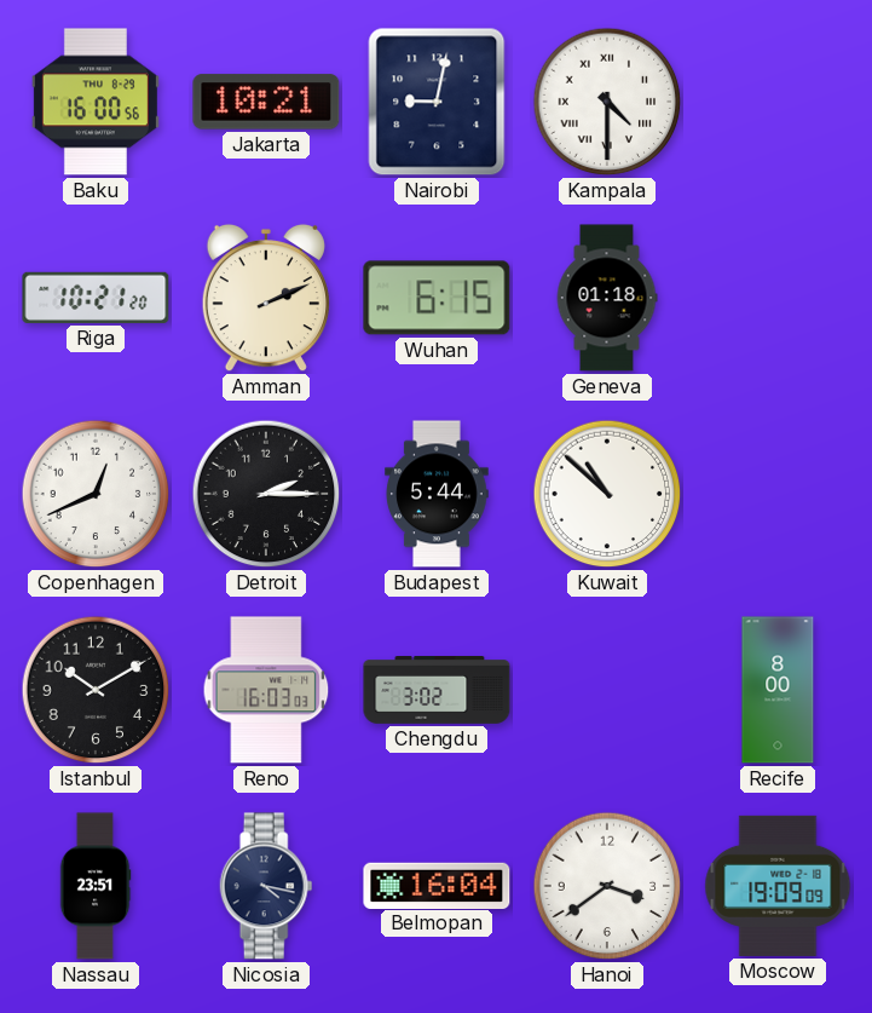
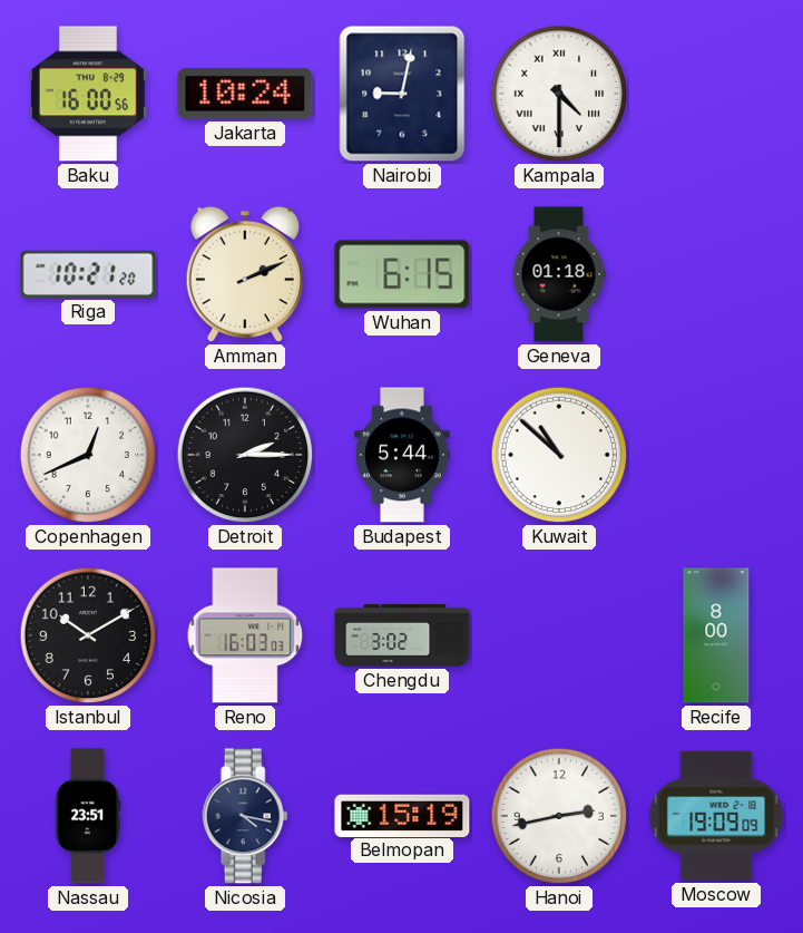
Jakarta: 10:21 -> 10:24
Belmopan: 16:04 -> 15:19
Hanoi: 3:39 -> 2:43
